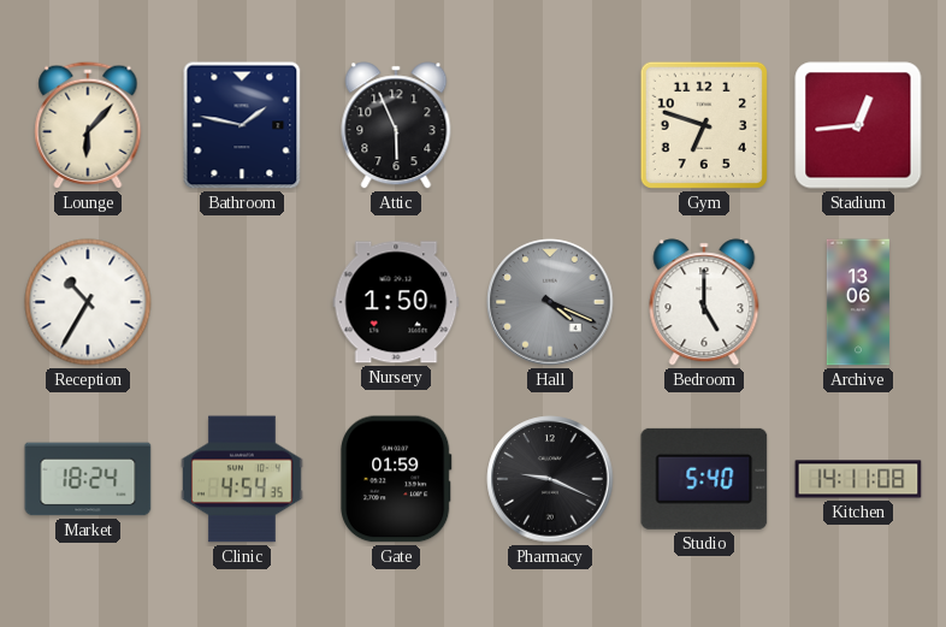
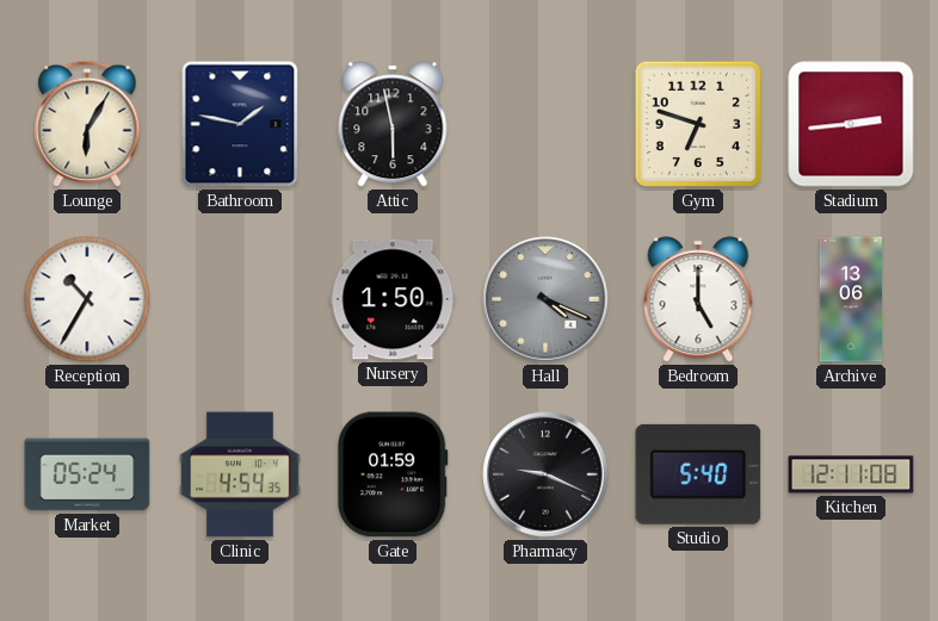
Lounge: 6:07 -> 6:05
Attic: 5:56 -> 5:58
Stadium: 12:44 -> 2:44
Market: 18:24 -> 05:24
Kitchen: 14:11 -> 12:11
